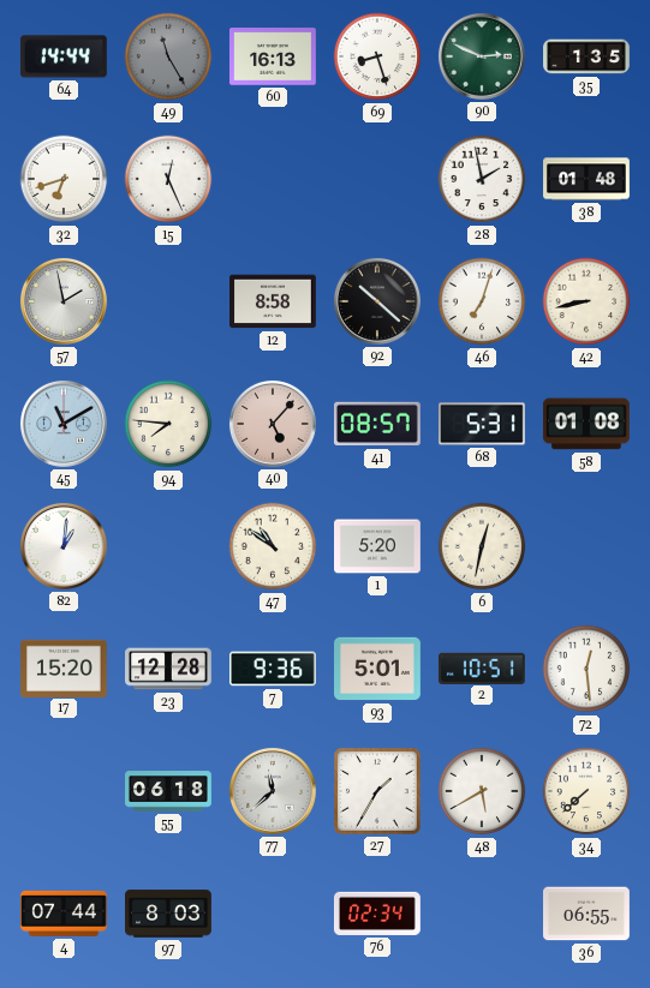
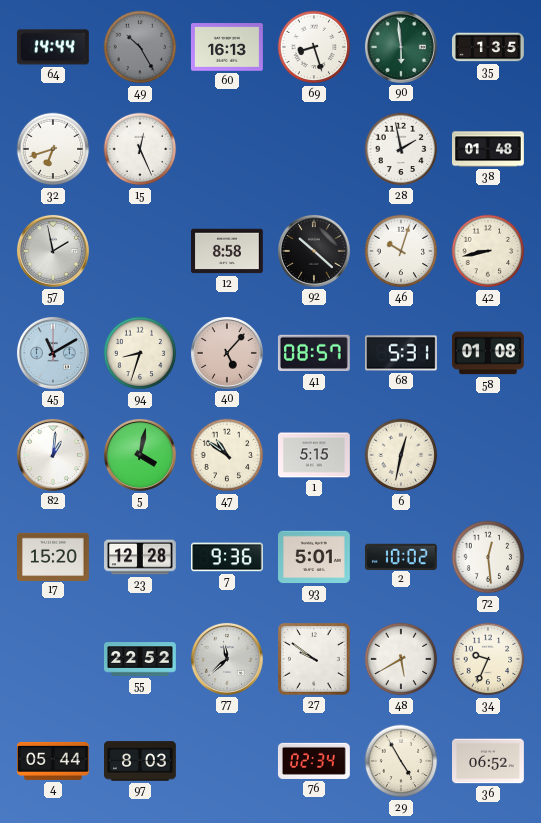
49: 11:25 -> 10:25
90: 2:49 -> 5:59
46: 7:03 -> 10:03
94: 7:46 -> 8:33
5: none -> 4:02
1: 5:20 -> 5:15
2: 10:51 -> 10:02
55: 06:18 -> 22:52
27: 1:35 -> 9:51
34: 7:38 -> 9:34
4: 07:44 -> 05:44
29: none -> 4:55
36: 06:55 -> 06:52
